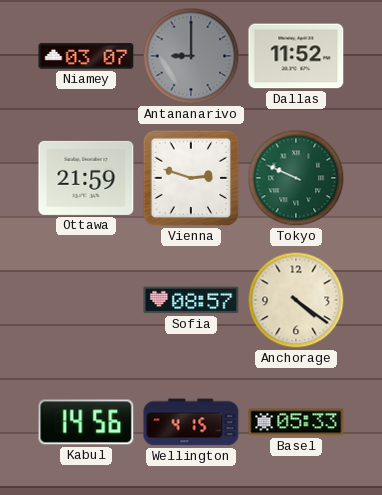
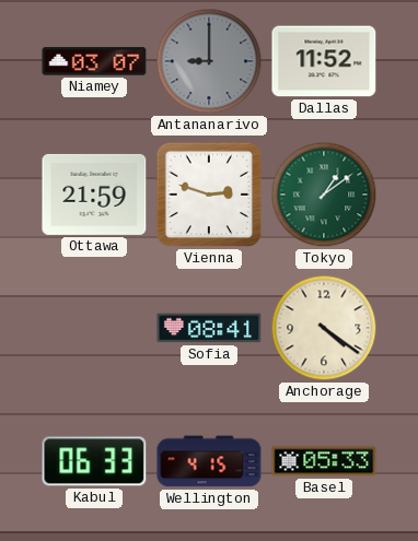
Tokyo: 9:49 -> 1:09
Sofia: 08:57 -> 08:41
Kabul: 14:56 -> 06:33
